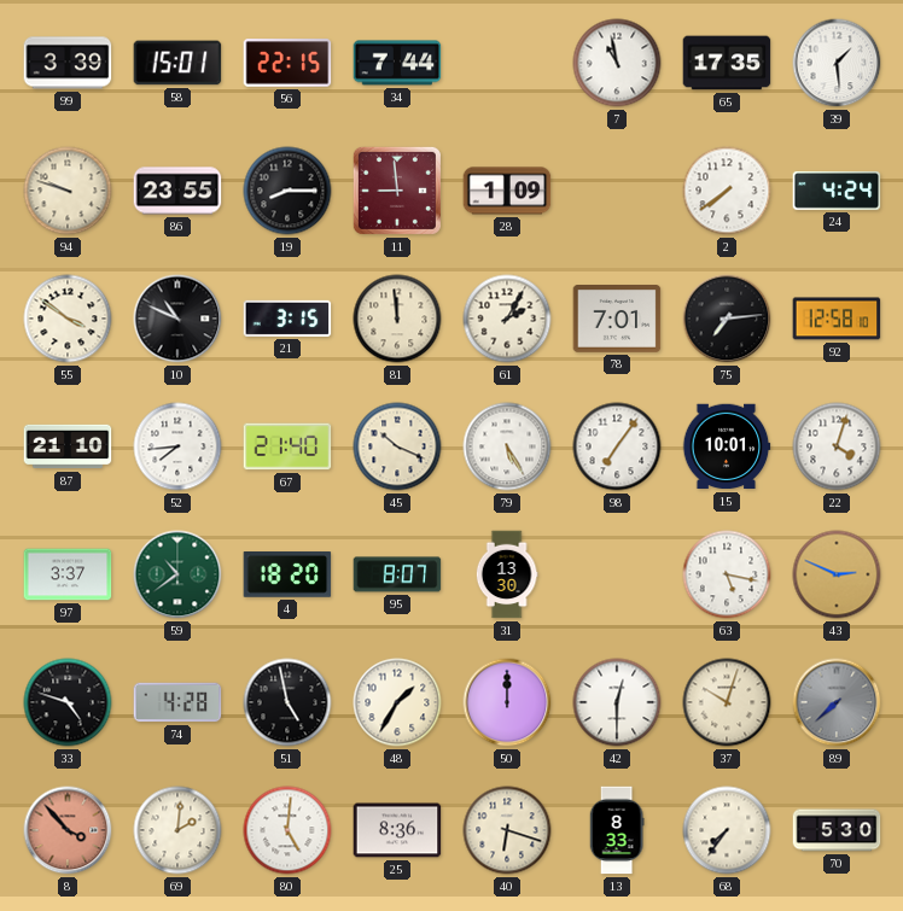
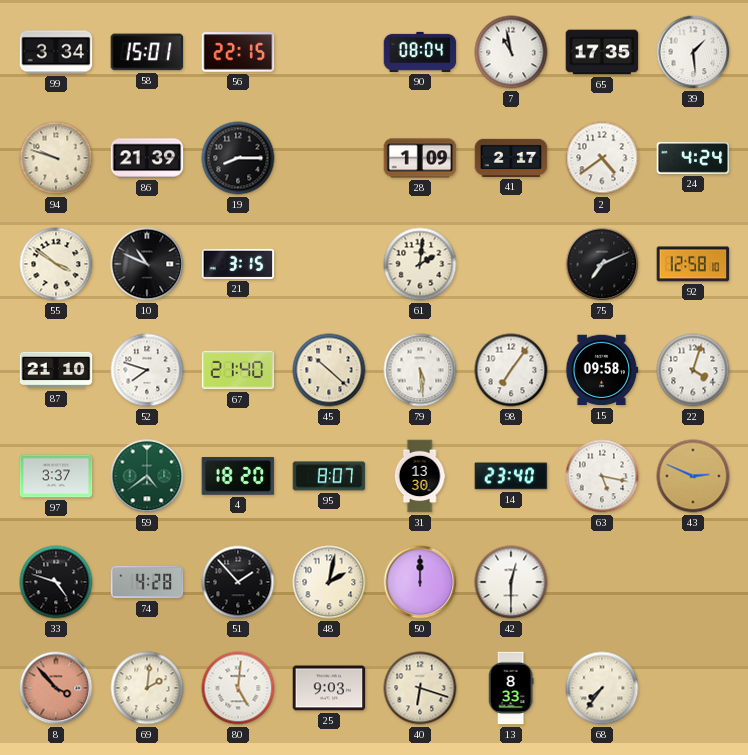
99: 3:39 -> 3:34
34: 7:44 -> none
90: none -> 08:04
86: 23:55 -> 21:39
11: 8:59 -> none
41: none -> 2:17
2: 7:39 -> 4:39
81: 11:59 -> none
61: 2:05 -> 2:01
78: 7:01 -> none
75: 7:14 -> 7:11
52: 7:44 -> 7:48
45: 10:19 -> 10:22
79: 5:25 -> 5:29
15: 10:01 -> 09:58
59: 10:39 -> 4:39
14: none -> 23:40
51: 4:58 -> 1:53
48: 1:35 -> 2:02
37: 10:03 -> none
89: 7:38 -> none
25: 8:36 -> 9:03
70: 5:30 -> none
